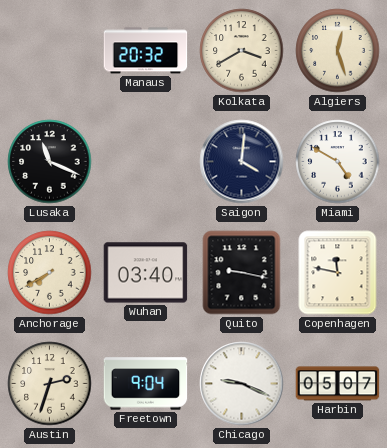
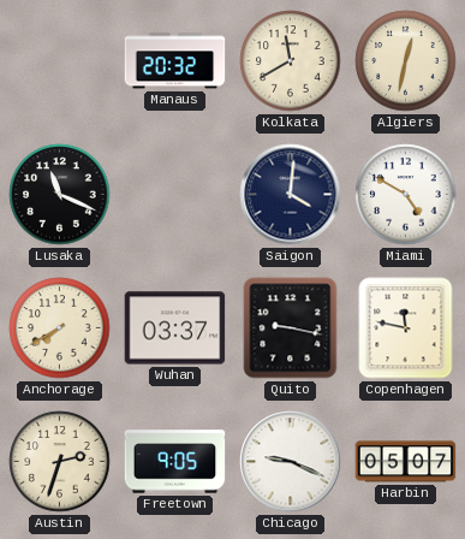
Kolkata: 3:40 -> 11:40
Algiers: 12:27 -> 12:32
Wuhan: 03:40 -> 03:37
Freetown: 9:04 -> 9:05
